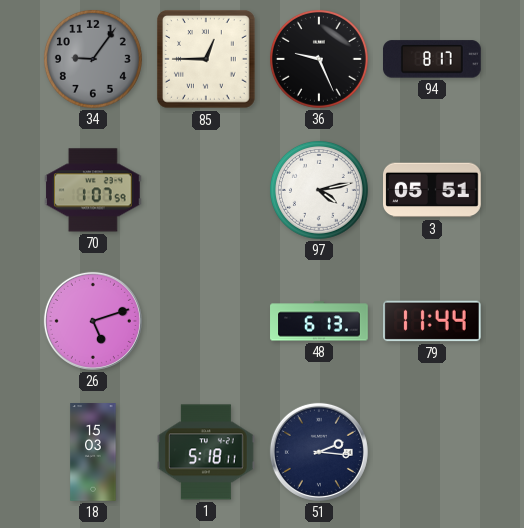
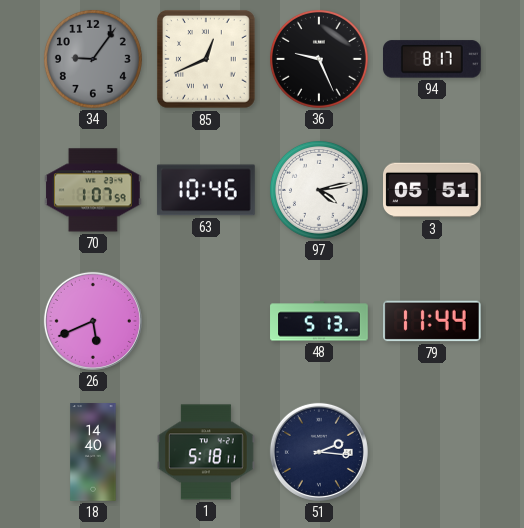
85: 12:45 -> 12:41
63: none -> 10:46
26: 5:12 -> 5:41
48: 6:13 -> 5:13
18: 15:03 -> 14:40
